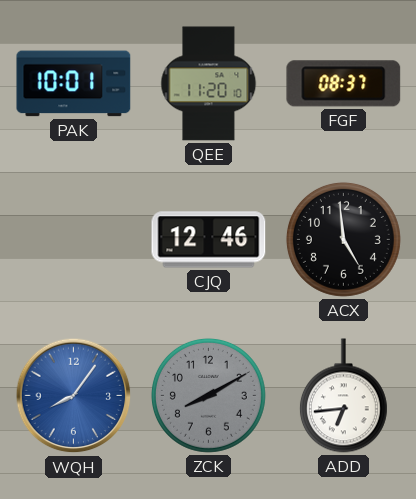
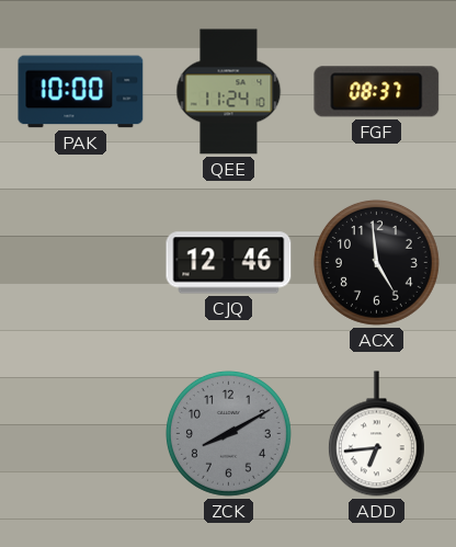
PAK: 10:01 -> 10:00
QEE: 11:20 -> 11:24
WQH: 8:06 -> none
